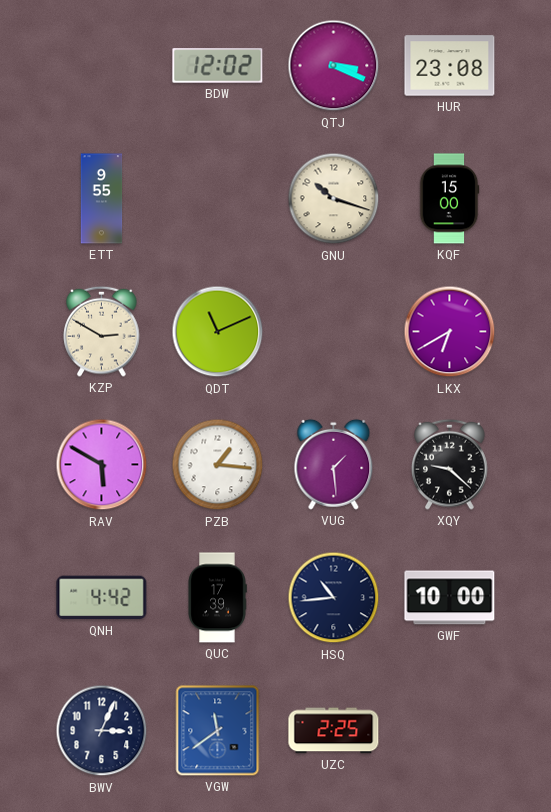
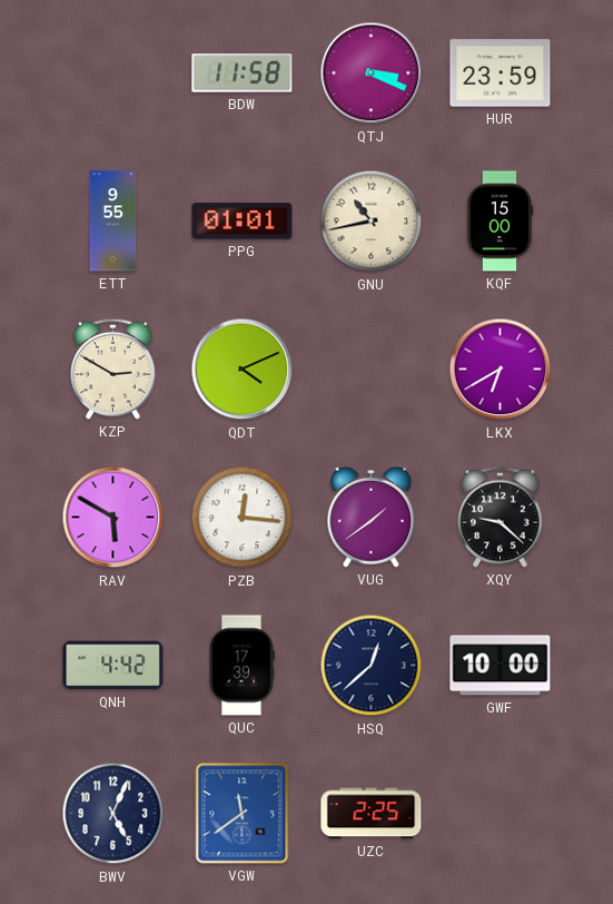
BDW: 12:02 -> 11:58
HUR: 23:08 -> 23:59
PPG: none -> 01:01
GNU: 10:18 -> 10:43
QDT: 11:11 -> 4:11
PZB: 1:16 -> 12:16
VUG: 1:29 -> 1:39
HSQ: 10:44 -> 12:38
BWV: 3:04 -> 5:04
